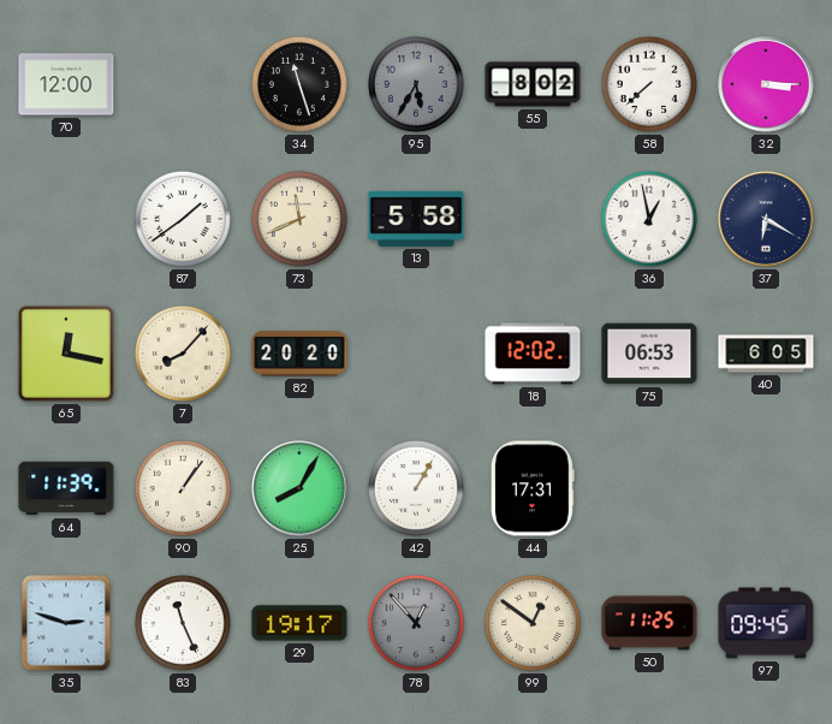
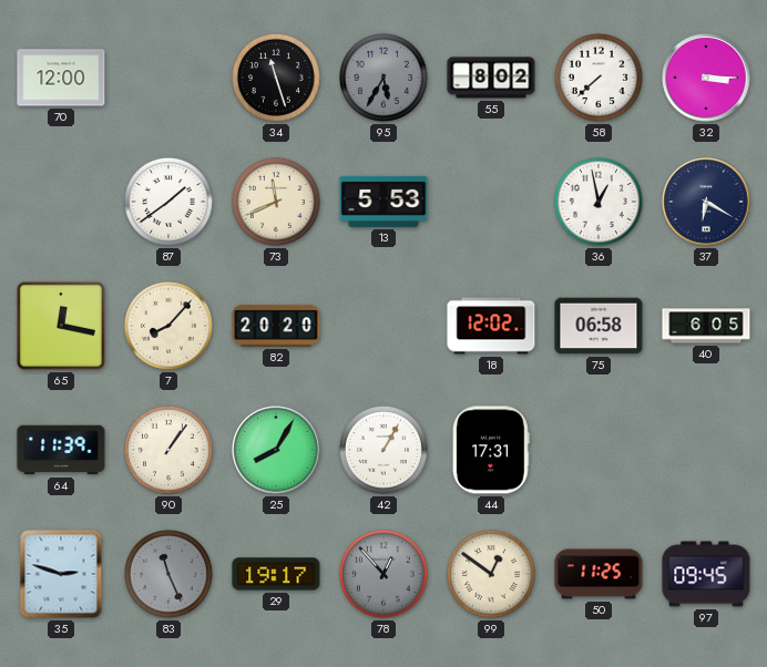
13: 5:58 -> 5:53
75: 06:53 -> 06:58
83 dial: white -> grey
